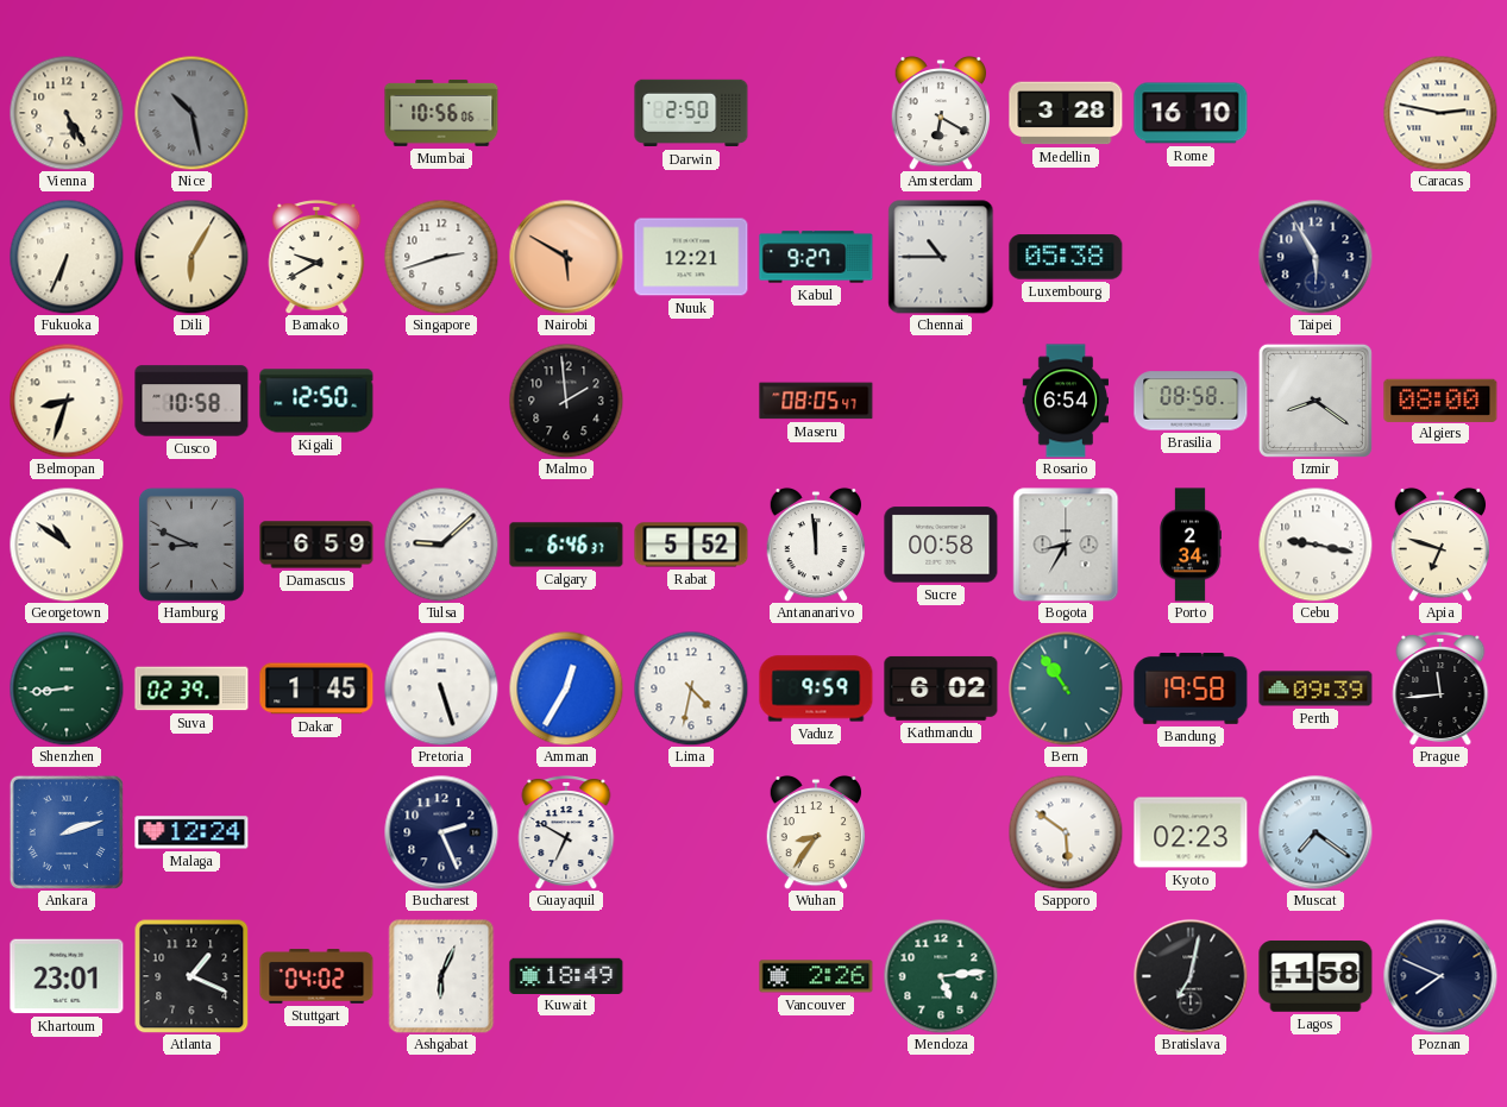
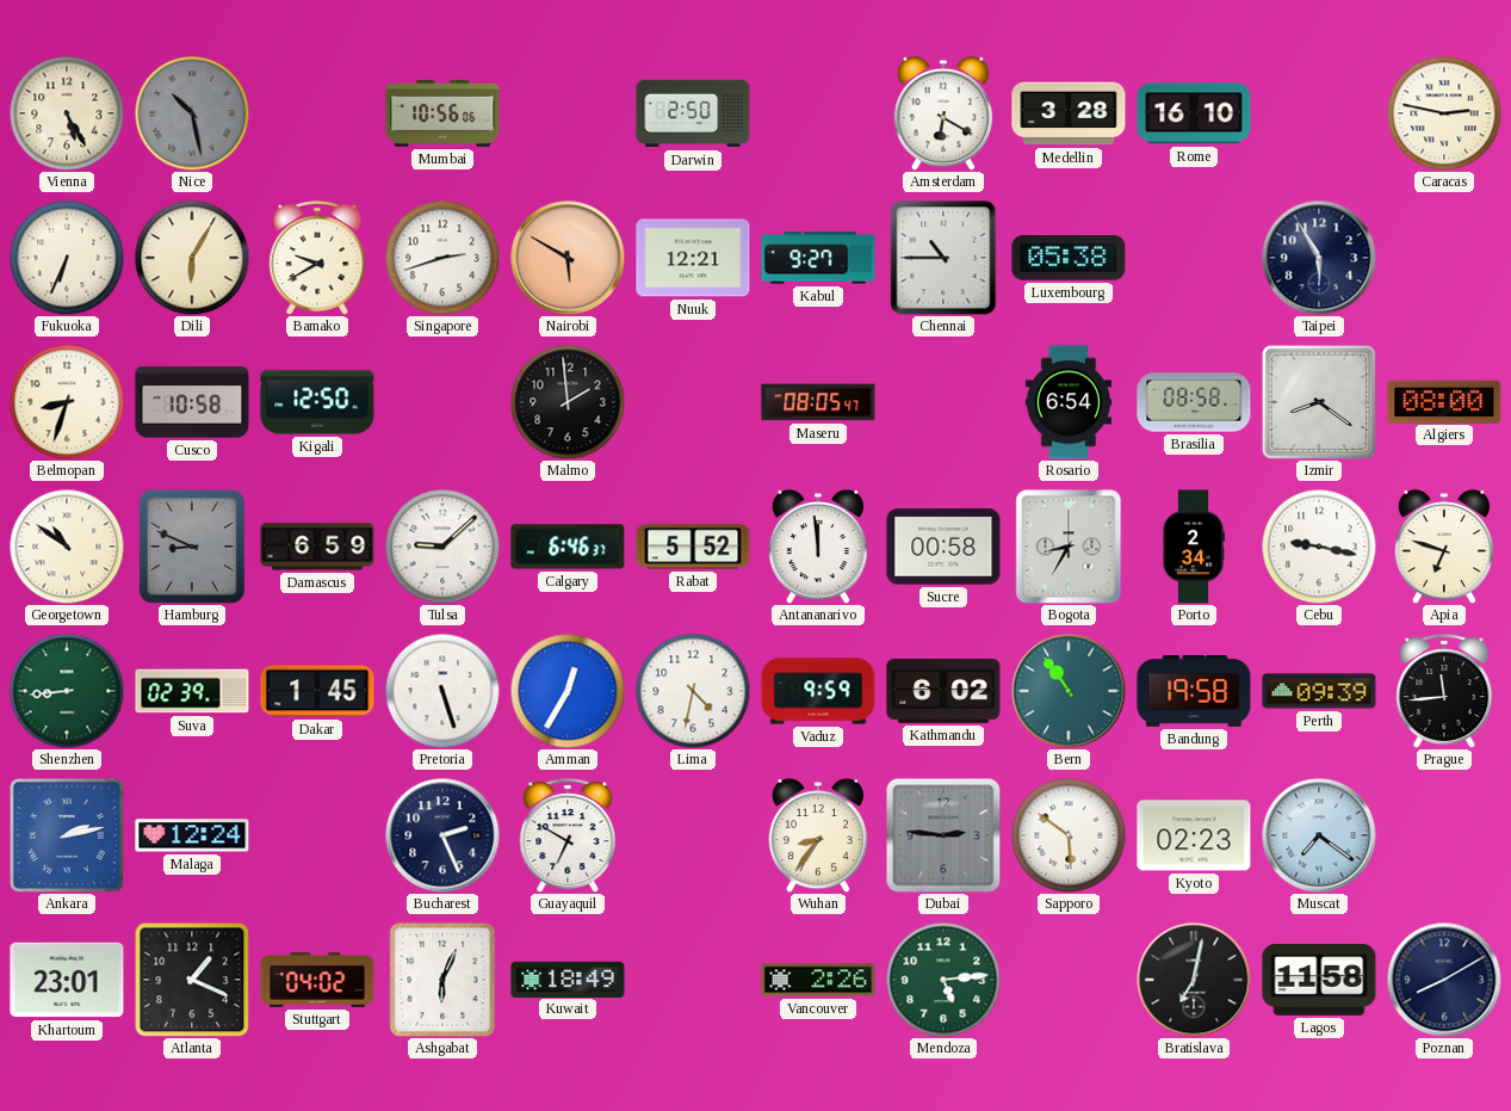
Ankara: 2:12 -> 2:13
Dubai: none -> 2:46
Poznan: 7:49 -> 8:10
